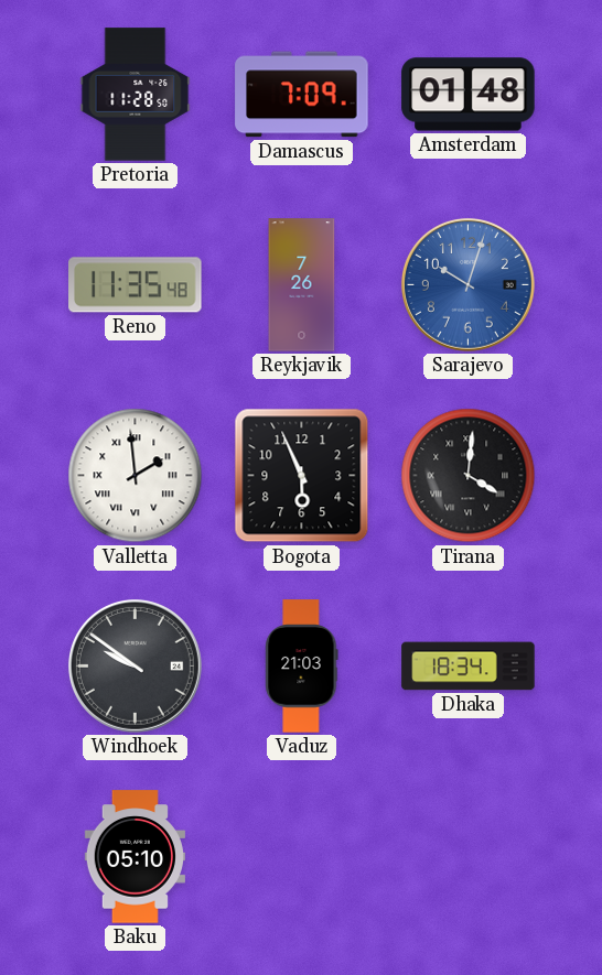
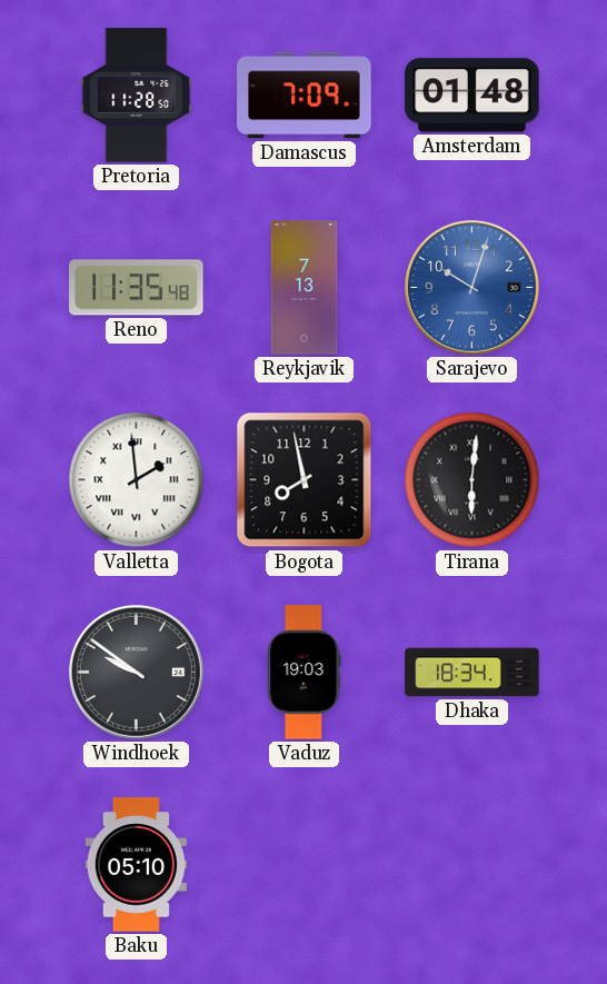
Reykjavik: 7:26 -> 7:13
Bogota: 5:56 -> 7:58
Tirana: 4:01 -> 6:01
Vaduz: 21:03 -> 19:03
